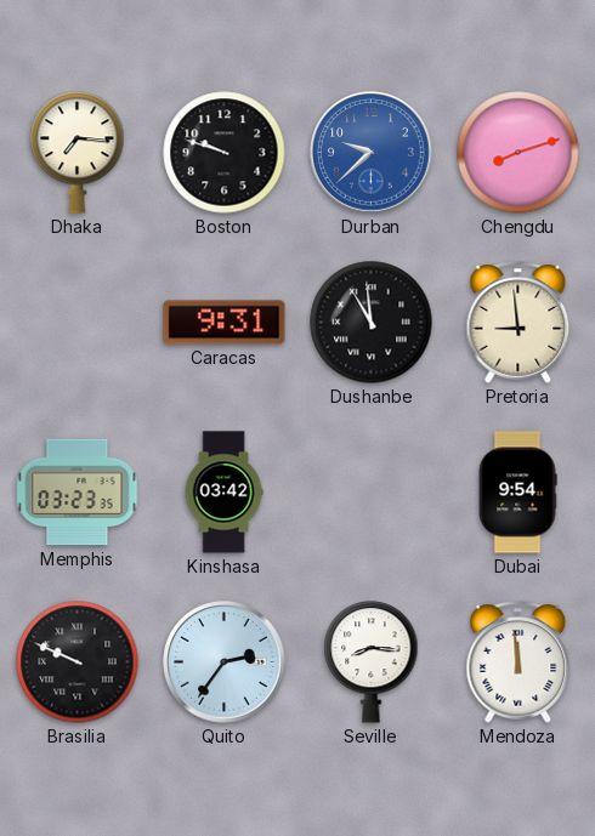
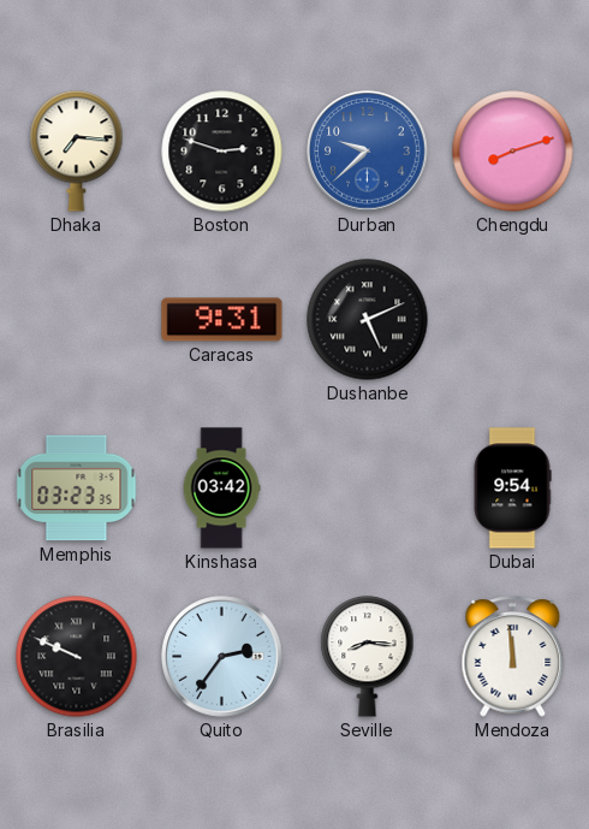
Boston: 9:48 -> 2:48
Dushanbe: 10:59 -> 5:11
Pretoria: 8:59 -> none
